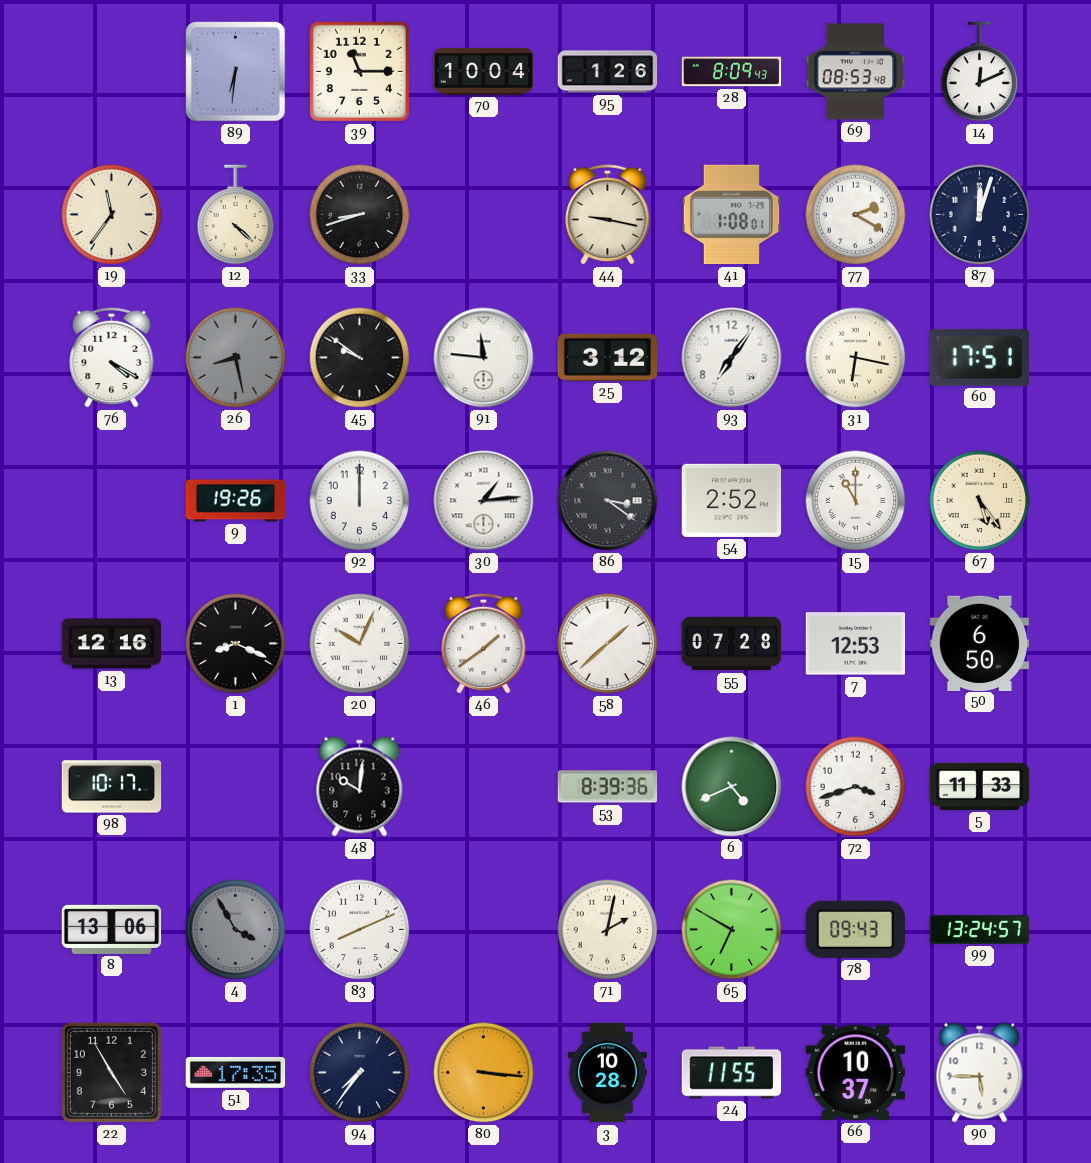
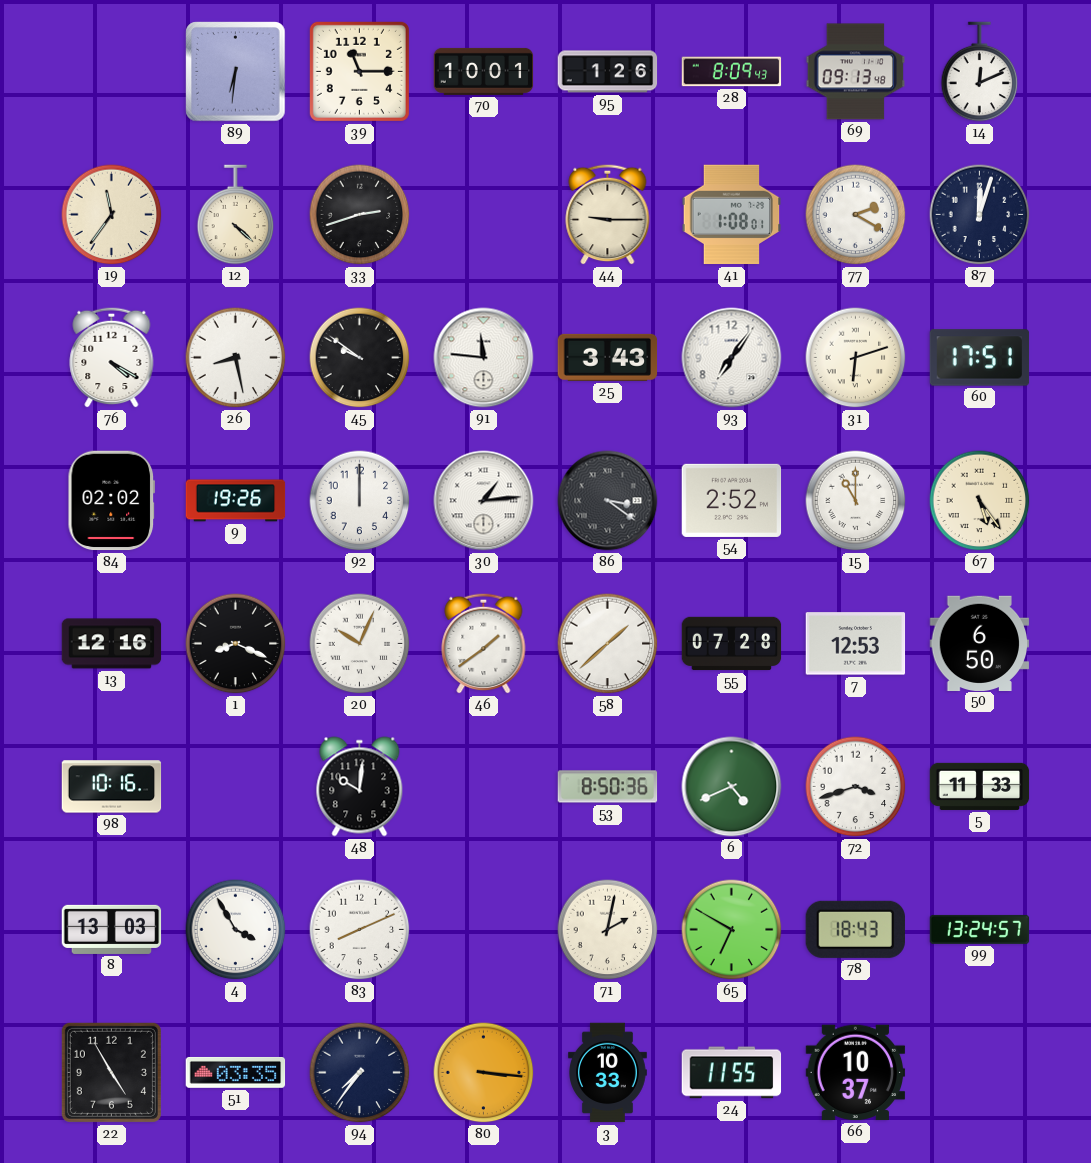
70: 10:04 -> 10:01
69: 08:53 -> 09:13
33: 8:42 -> 2:42
44: 9:17 -> 9:15
26 dial: grey -> white
25: 3:12 -> 3:43
31: 6:17 -> 6:12
84: none -> 02:02
98: 10:17 -> 10:16
53: 8:39 -> 8:50
8: 13:06 -> 13:03
4 dial: grey -> white
78: 09:43 -> 18:43
51: 17:35 -> 03:35
3: 10:28 -> 10:33
90: 5:45 -> none
